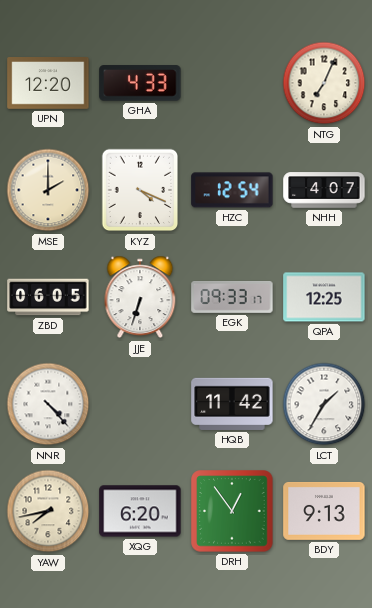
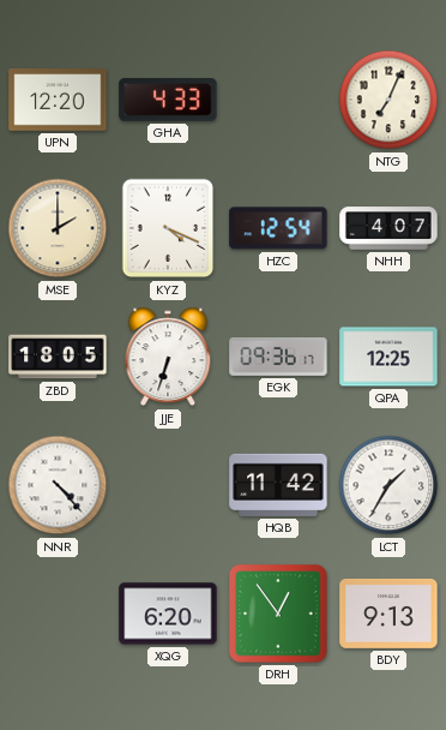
ZBD: 06:05 -> 18:05
EGK: 09:33 -> 09:36
YAW: 7:43 -> none
